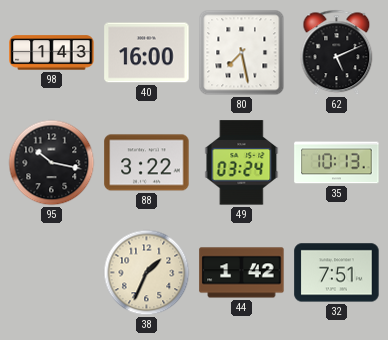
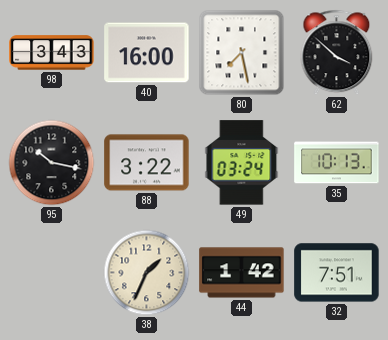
98: 1:43 -> 3:43
62: 5:11 -> 3:52
